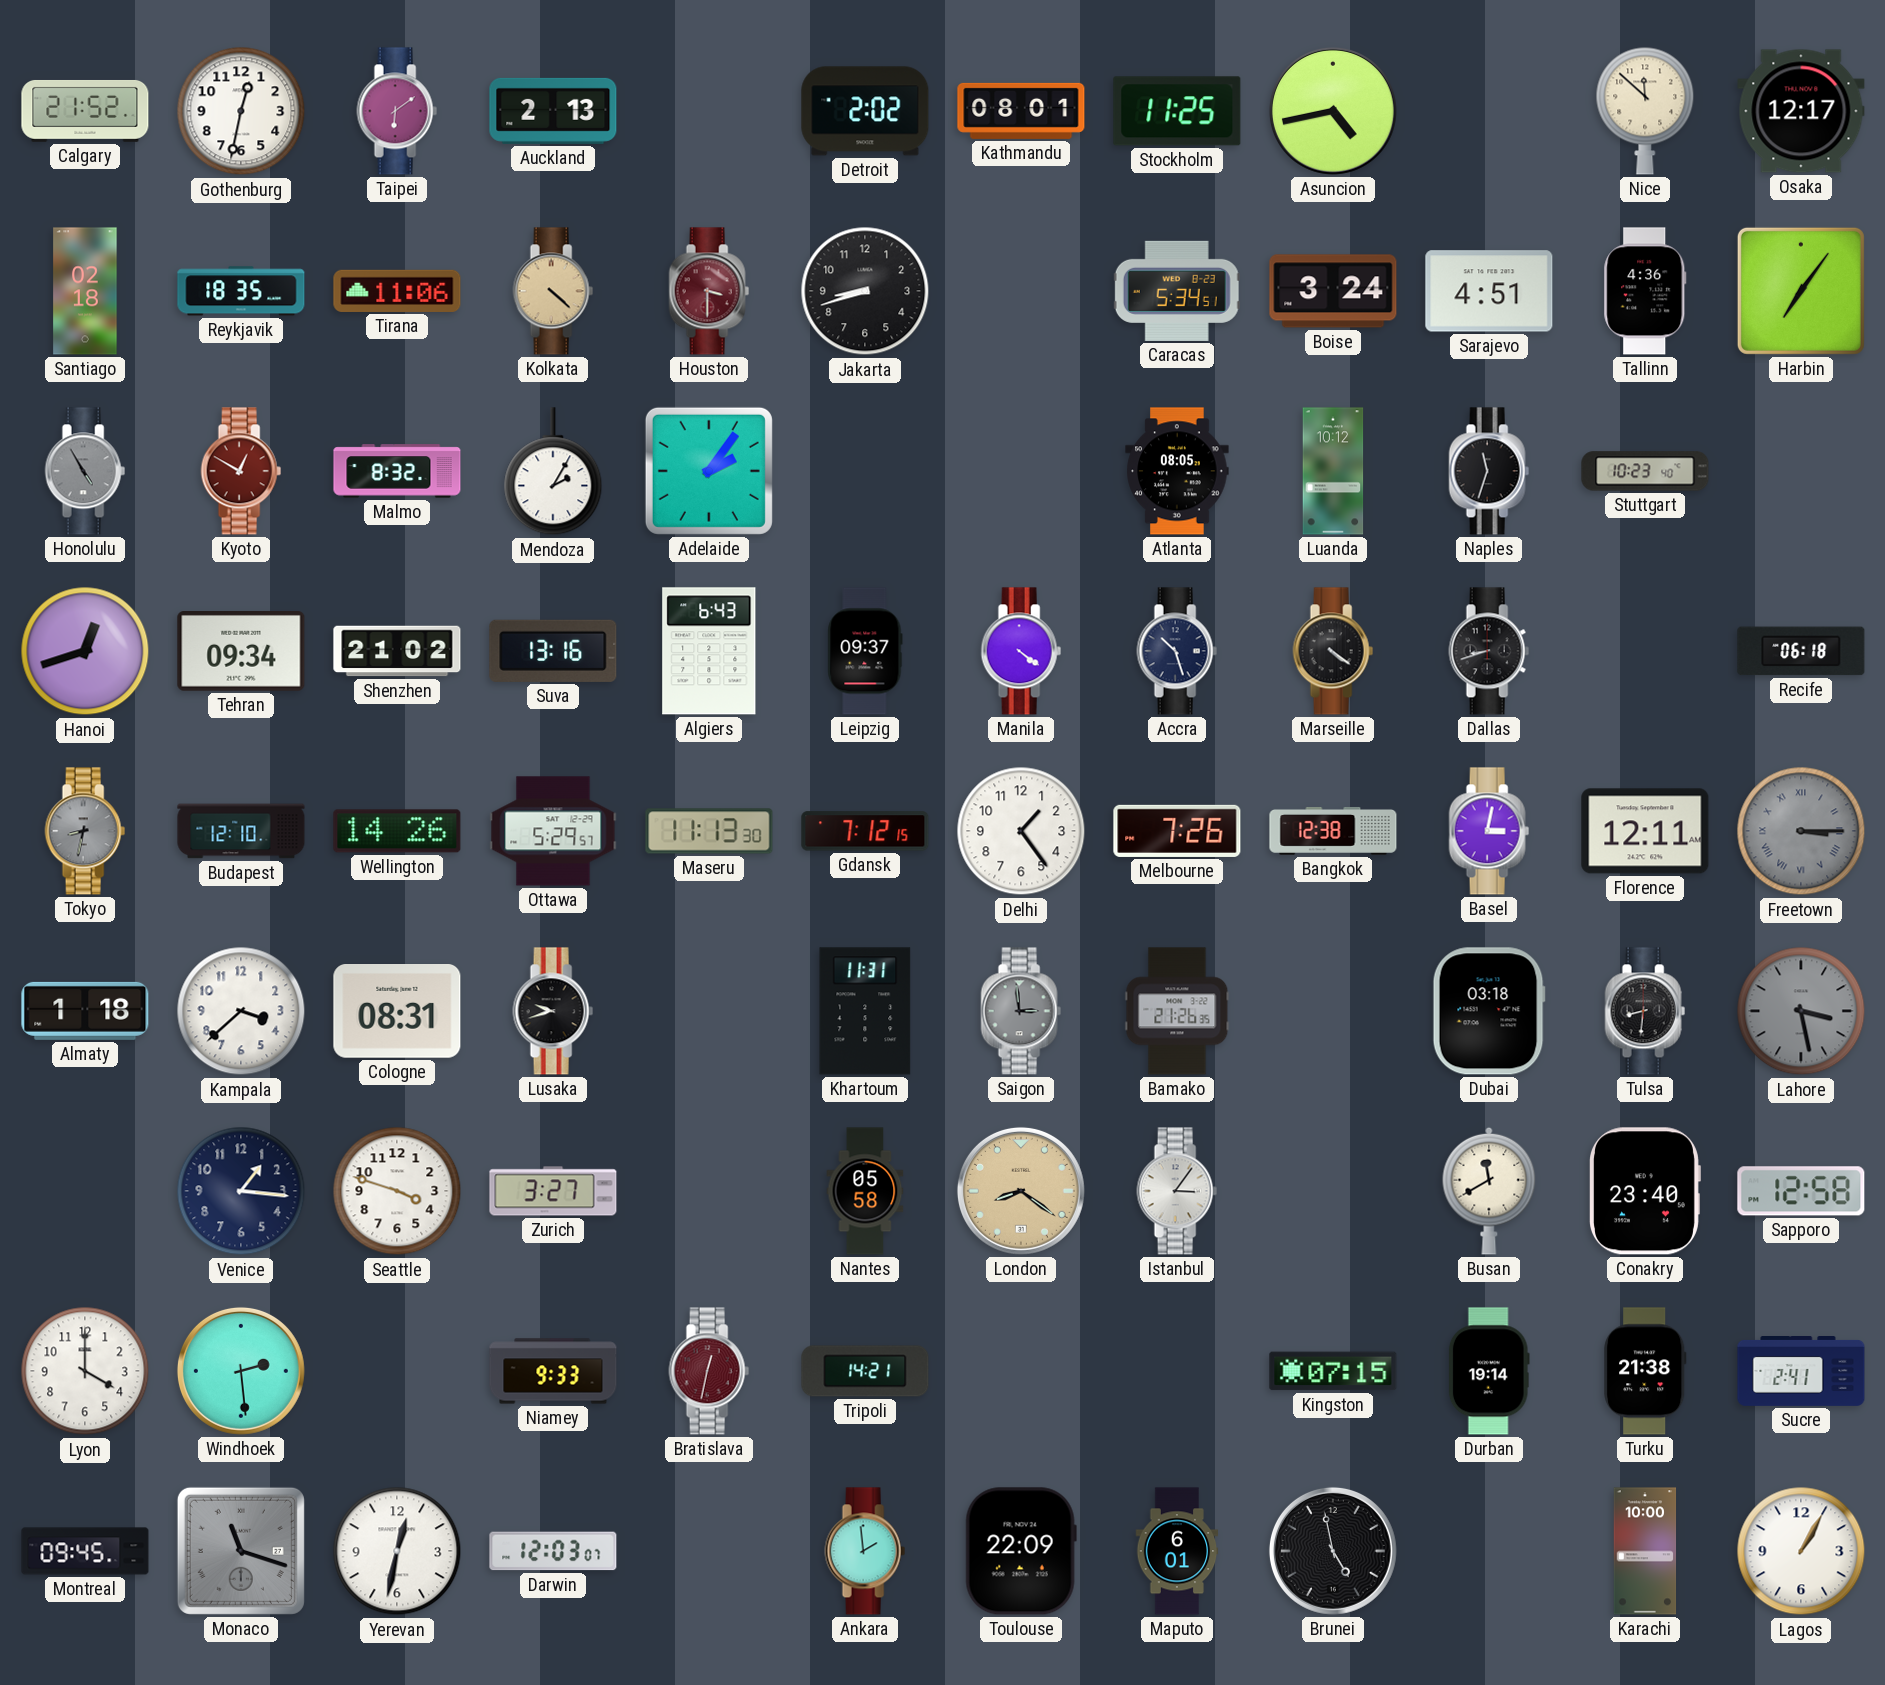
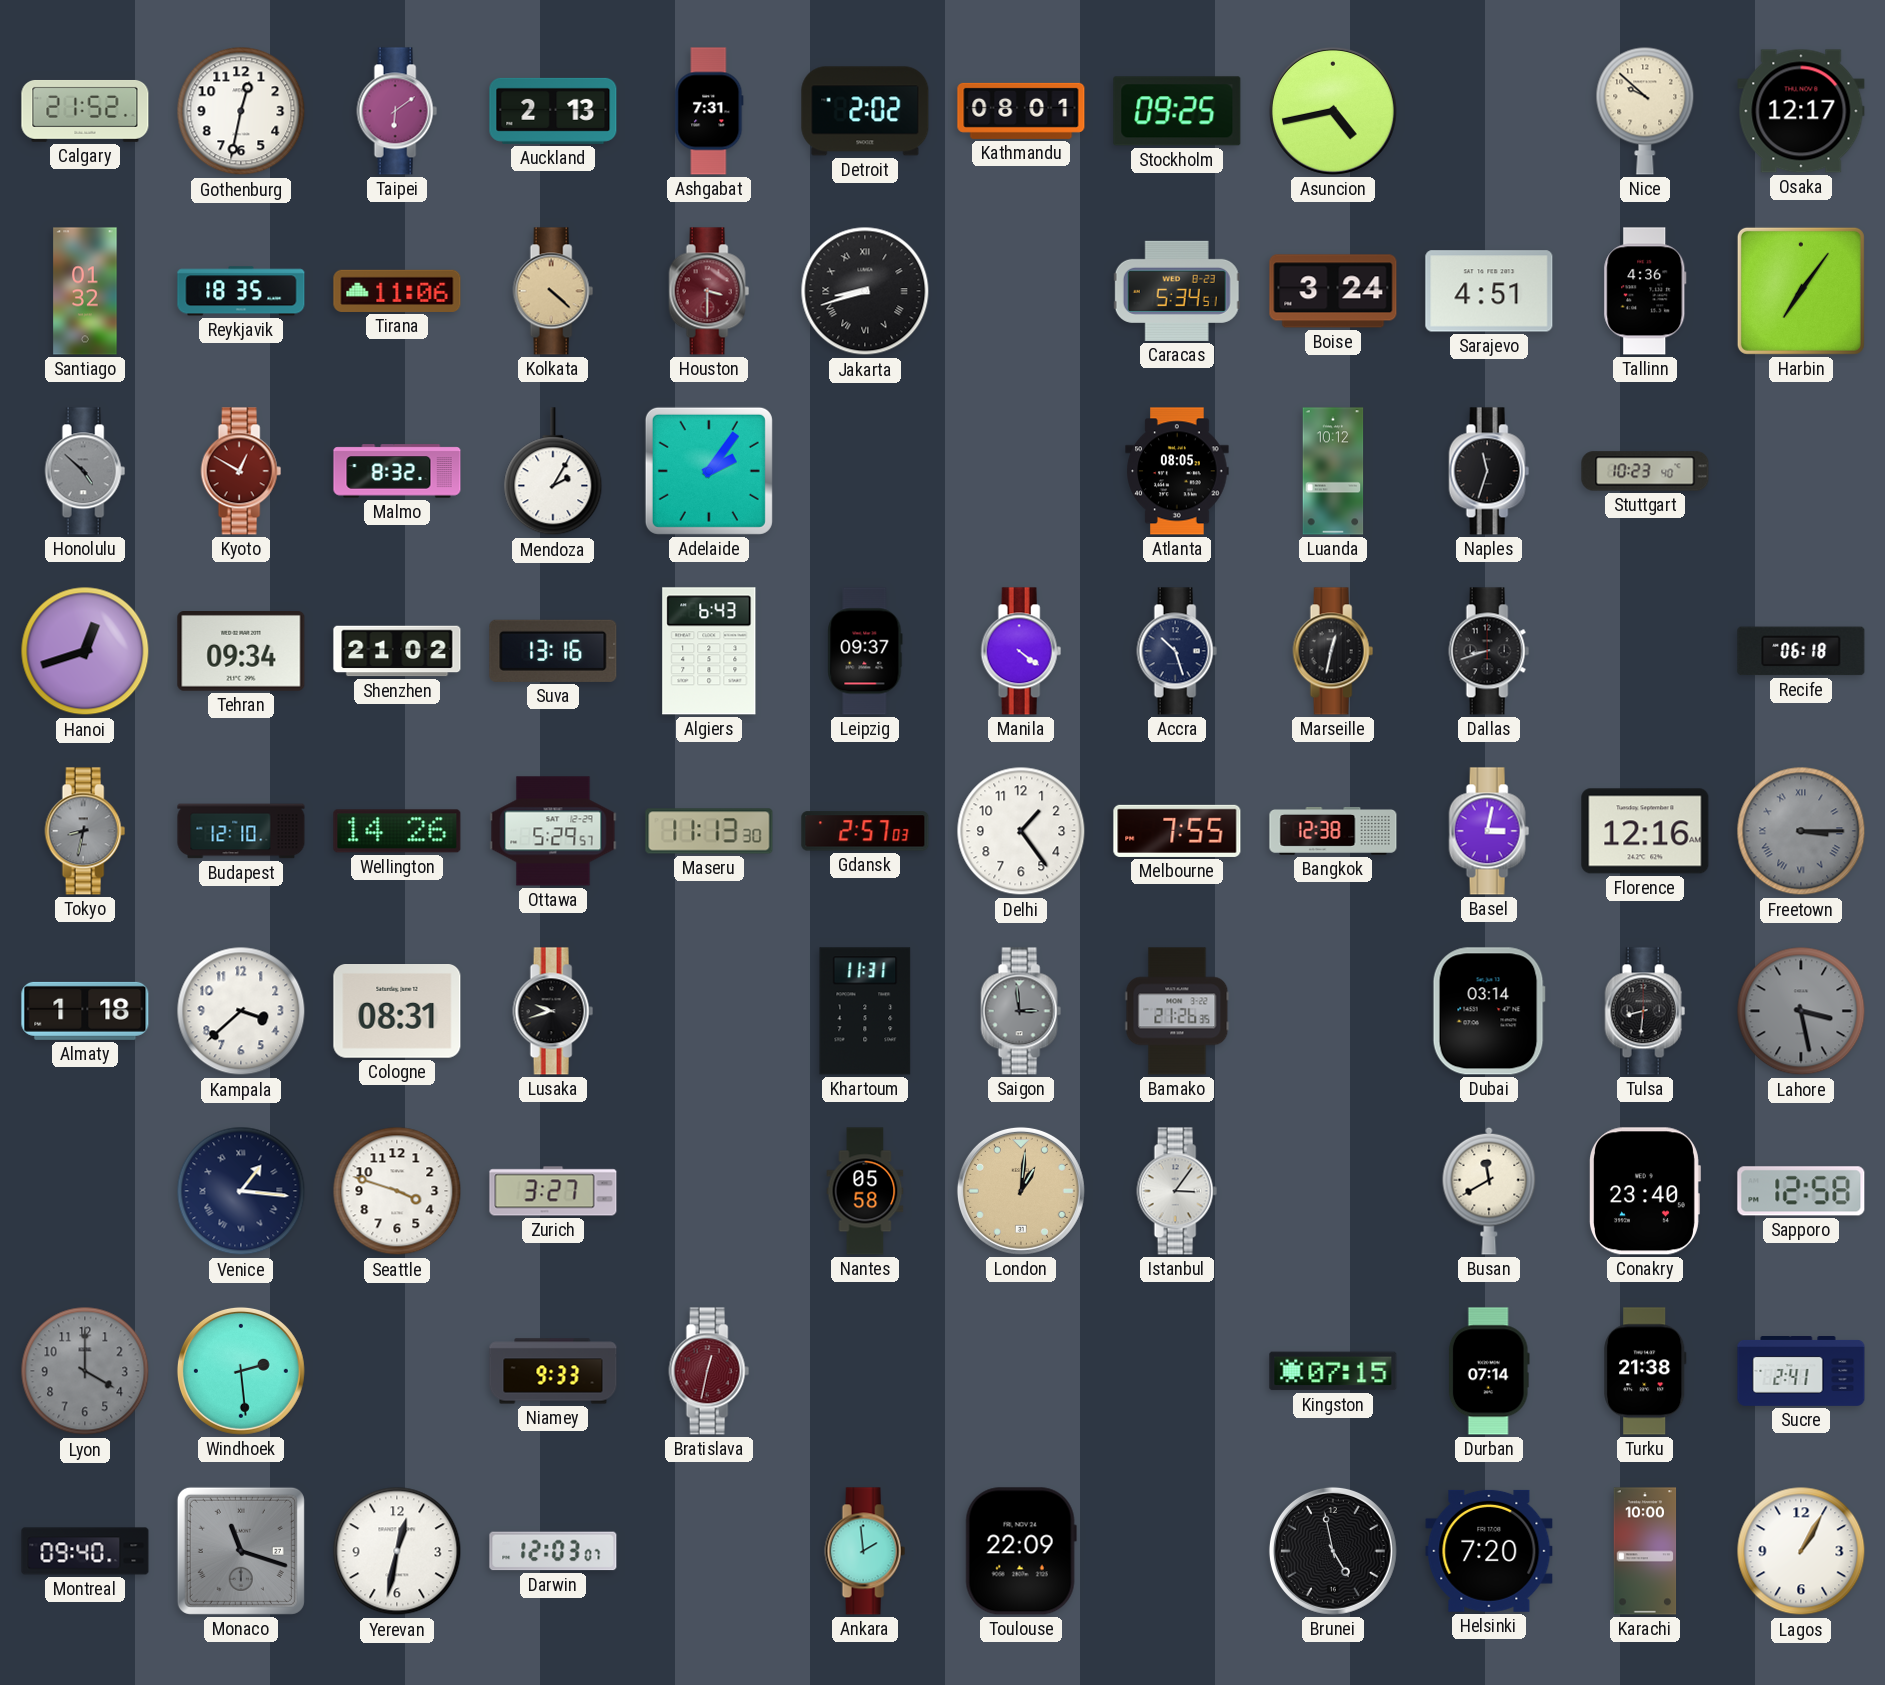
Ashgabat: none -> 7:31
Stockholm: 11:25 -> 09:25
Nice: 11:52 -> 9:52
Santiago: 02:18 -> 01:32
Jakarta numerals: Arabic -> Roman
Honolulu: 4:55 -> 4:52
Marseille: 4:21 -> 12:32
Gdansk: 7:12 -> 2:57
Melbourne: 7:26 -> 7:55
Florence: 12:11 -> 12:16
Dubai: 03:18 -> 03:14
Venice numerals: Arabic -> Roman
London: 8:21 -> 1:01
Lyon dial: white -> grey
Tripoli: 14:21 -> none
Durban: 19:14 -> 07:14
Montreal: 09:45 -> 09:40
Maputo: 6:01 -> none
Helsinki: none -> 7:20
